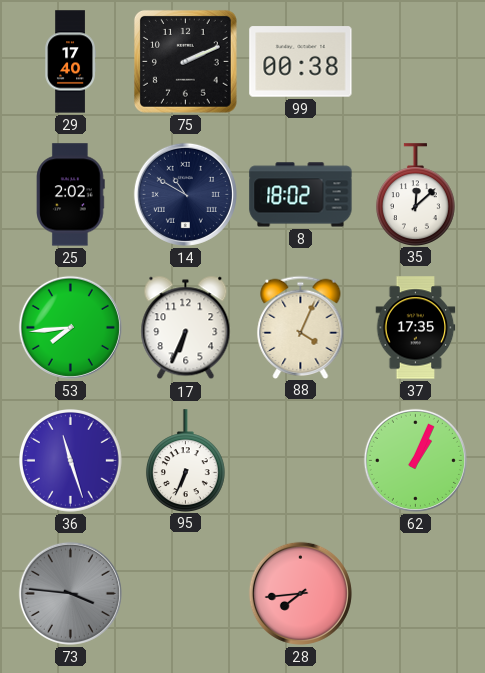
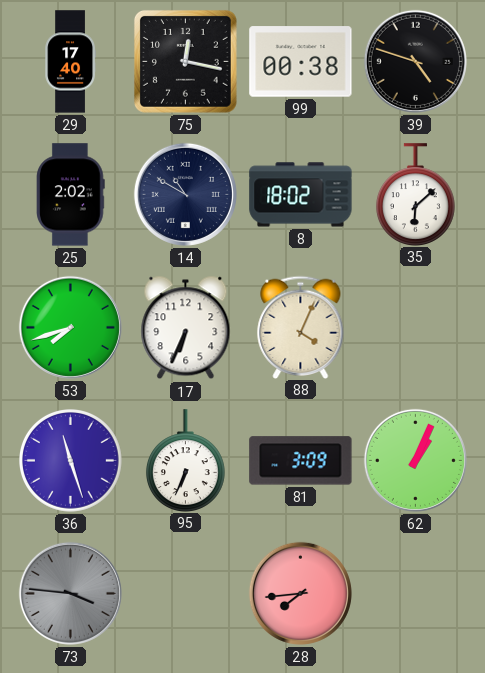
75: 2:11 -> 12:17
39: none -> 4:48
35: 12:08 -> 6:08
53: 7:44 -> 7:42
37: 17:35 -> none
81: none -> 3:09
